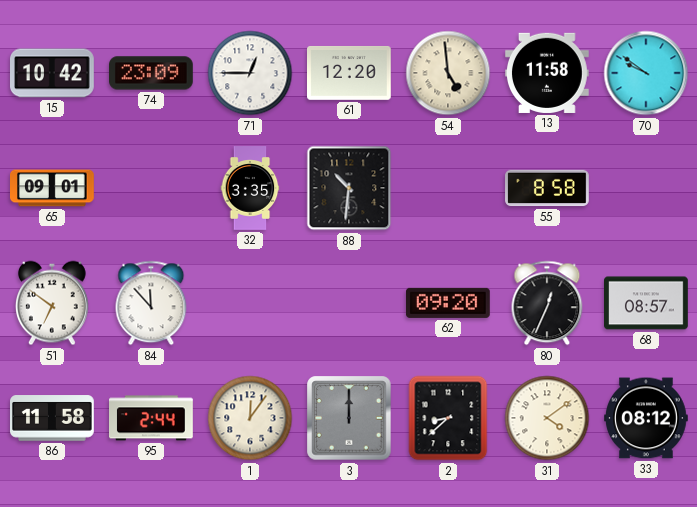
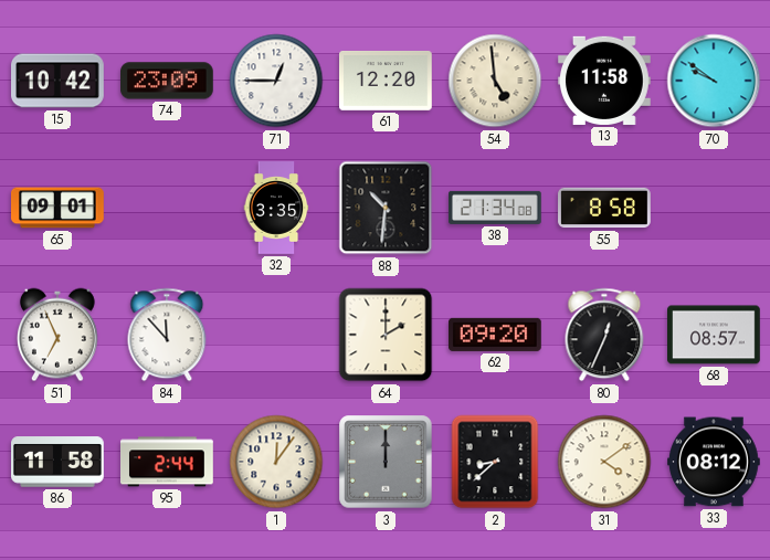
38: none -> 21:34
51: 6:51 -> 6:56
64: none -> 2:00
